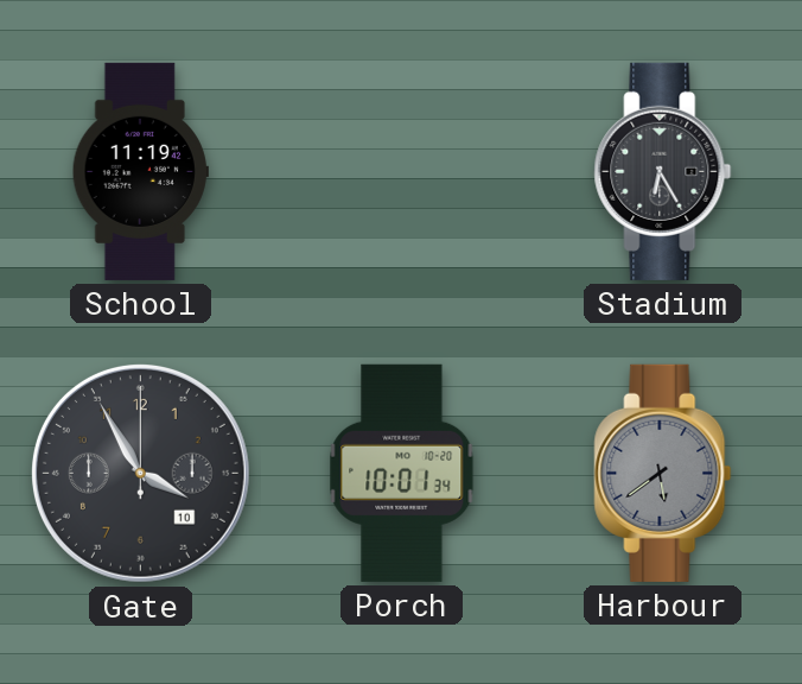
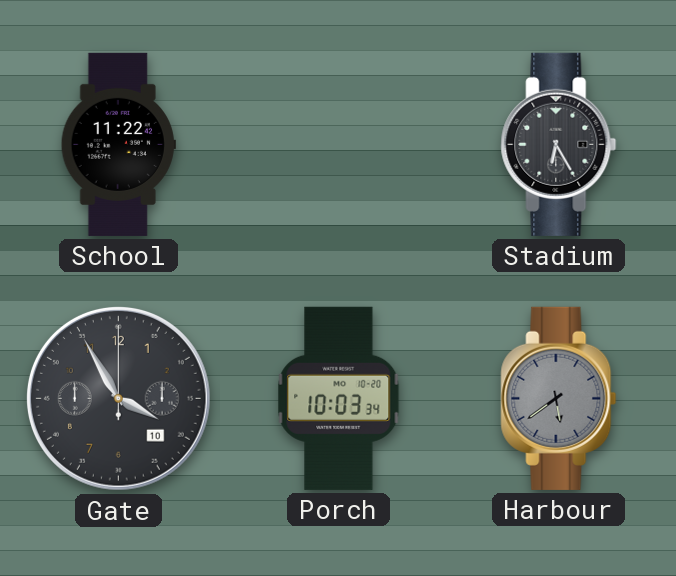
School: 11:19 -> 11:22
Porch: 10:01 -> 10:03
